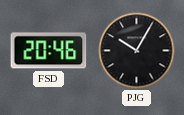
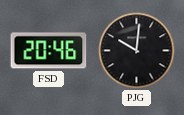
PJG: 10:05 -> 10:01
